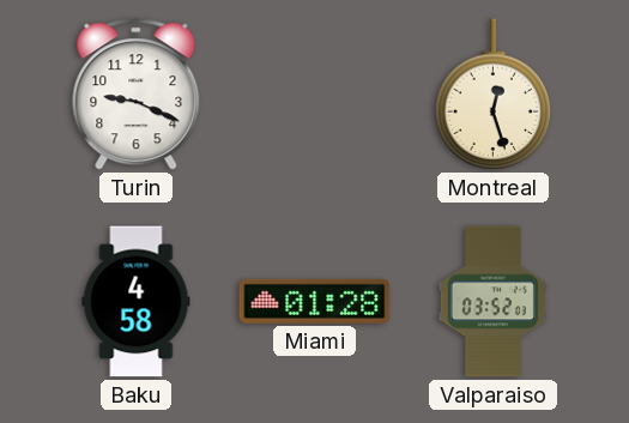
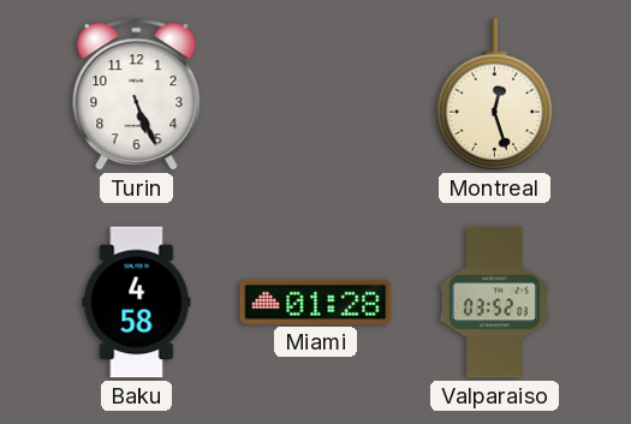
Turin: 9:19 -> 5:26
